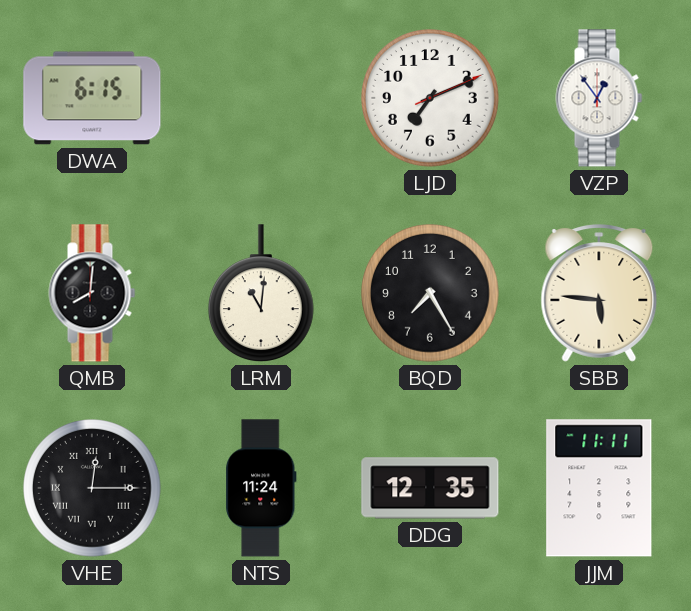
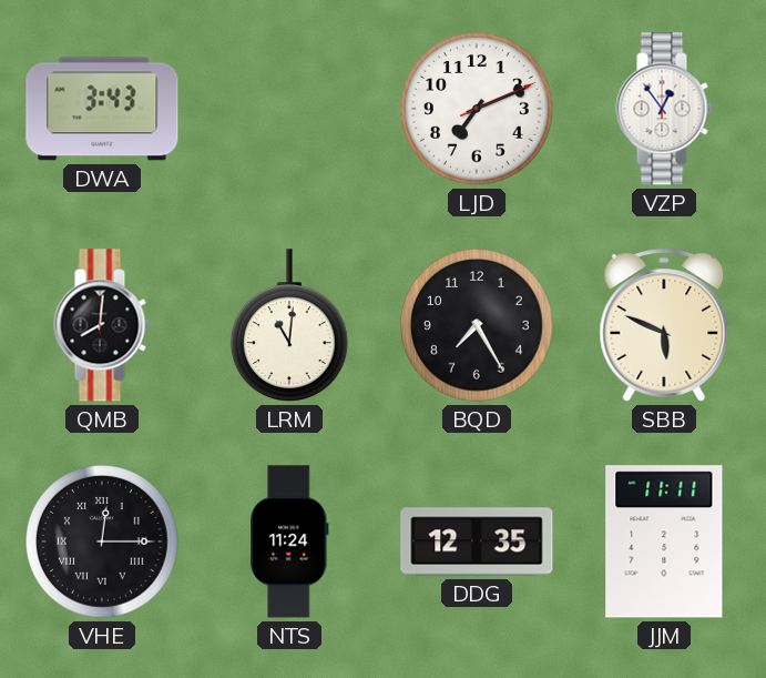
DWA: 6:15 -> 3:43
SBB: 5:46 -> 5:49
